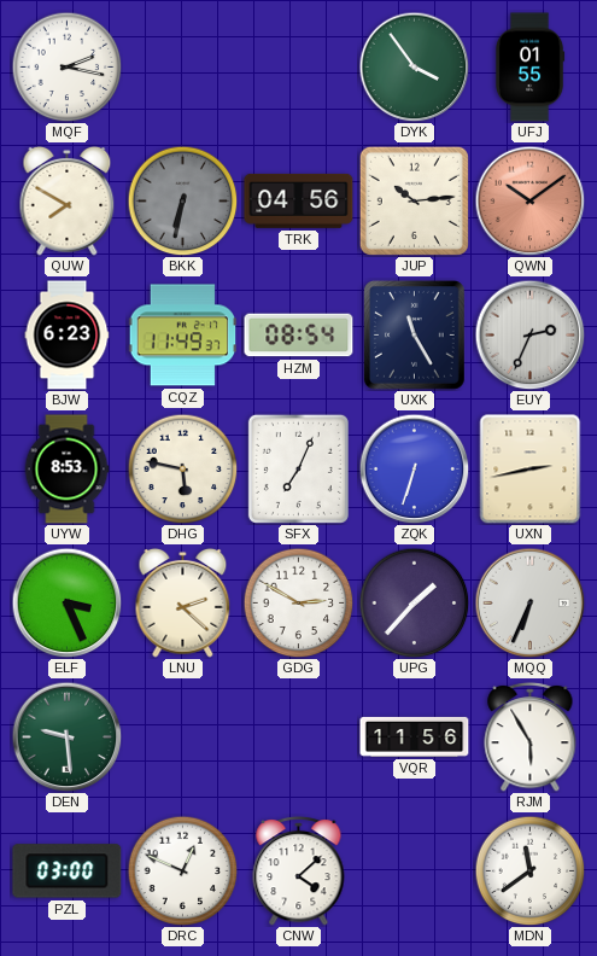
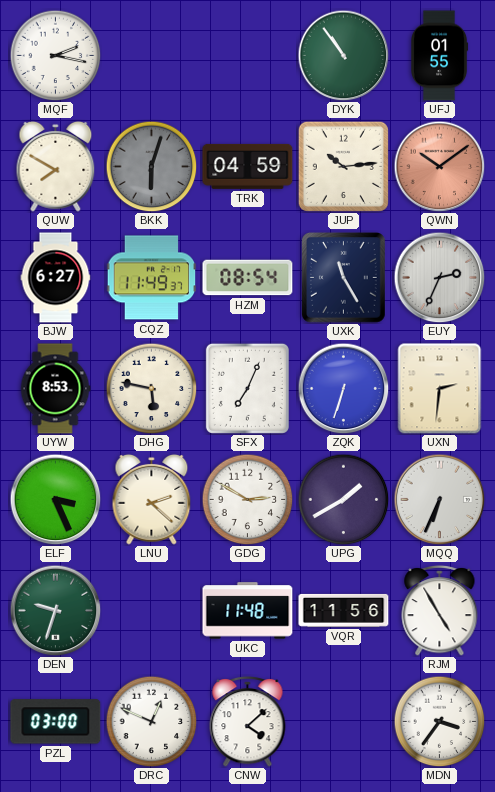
DYK: 3:54 -> 10:54
BKK: 6:32 -> 6:03
TRK: 04:56 -> 04:59
BJW: 6:23 -> 6:27
UXN: 2:43 -> 2:31
UPG: 1:37 -> 1:40
DEN: 9:29 -> 9:33
UKC: none -> 11:48
RJM: 5:55 -> 4:55
MDN: 11:39 -> 3:36
